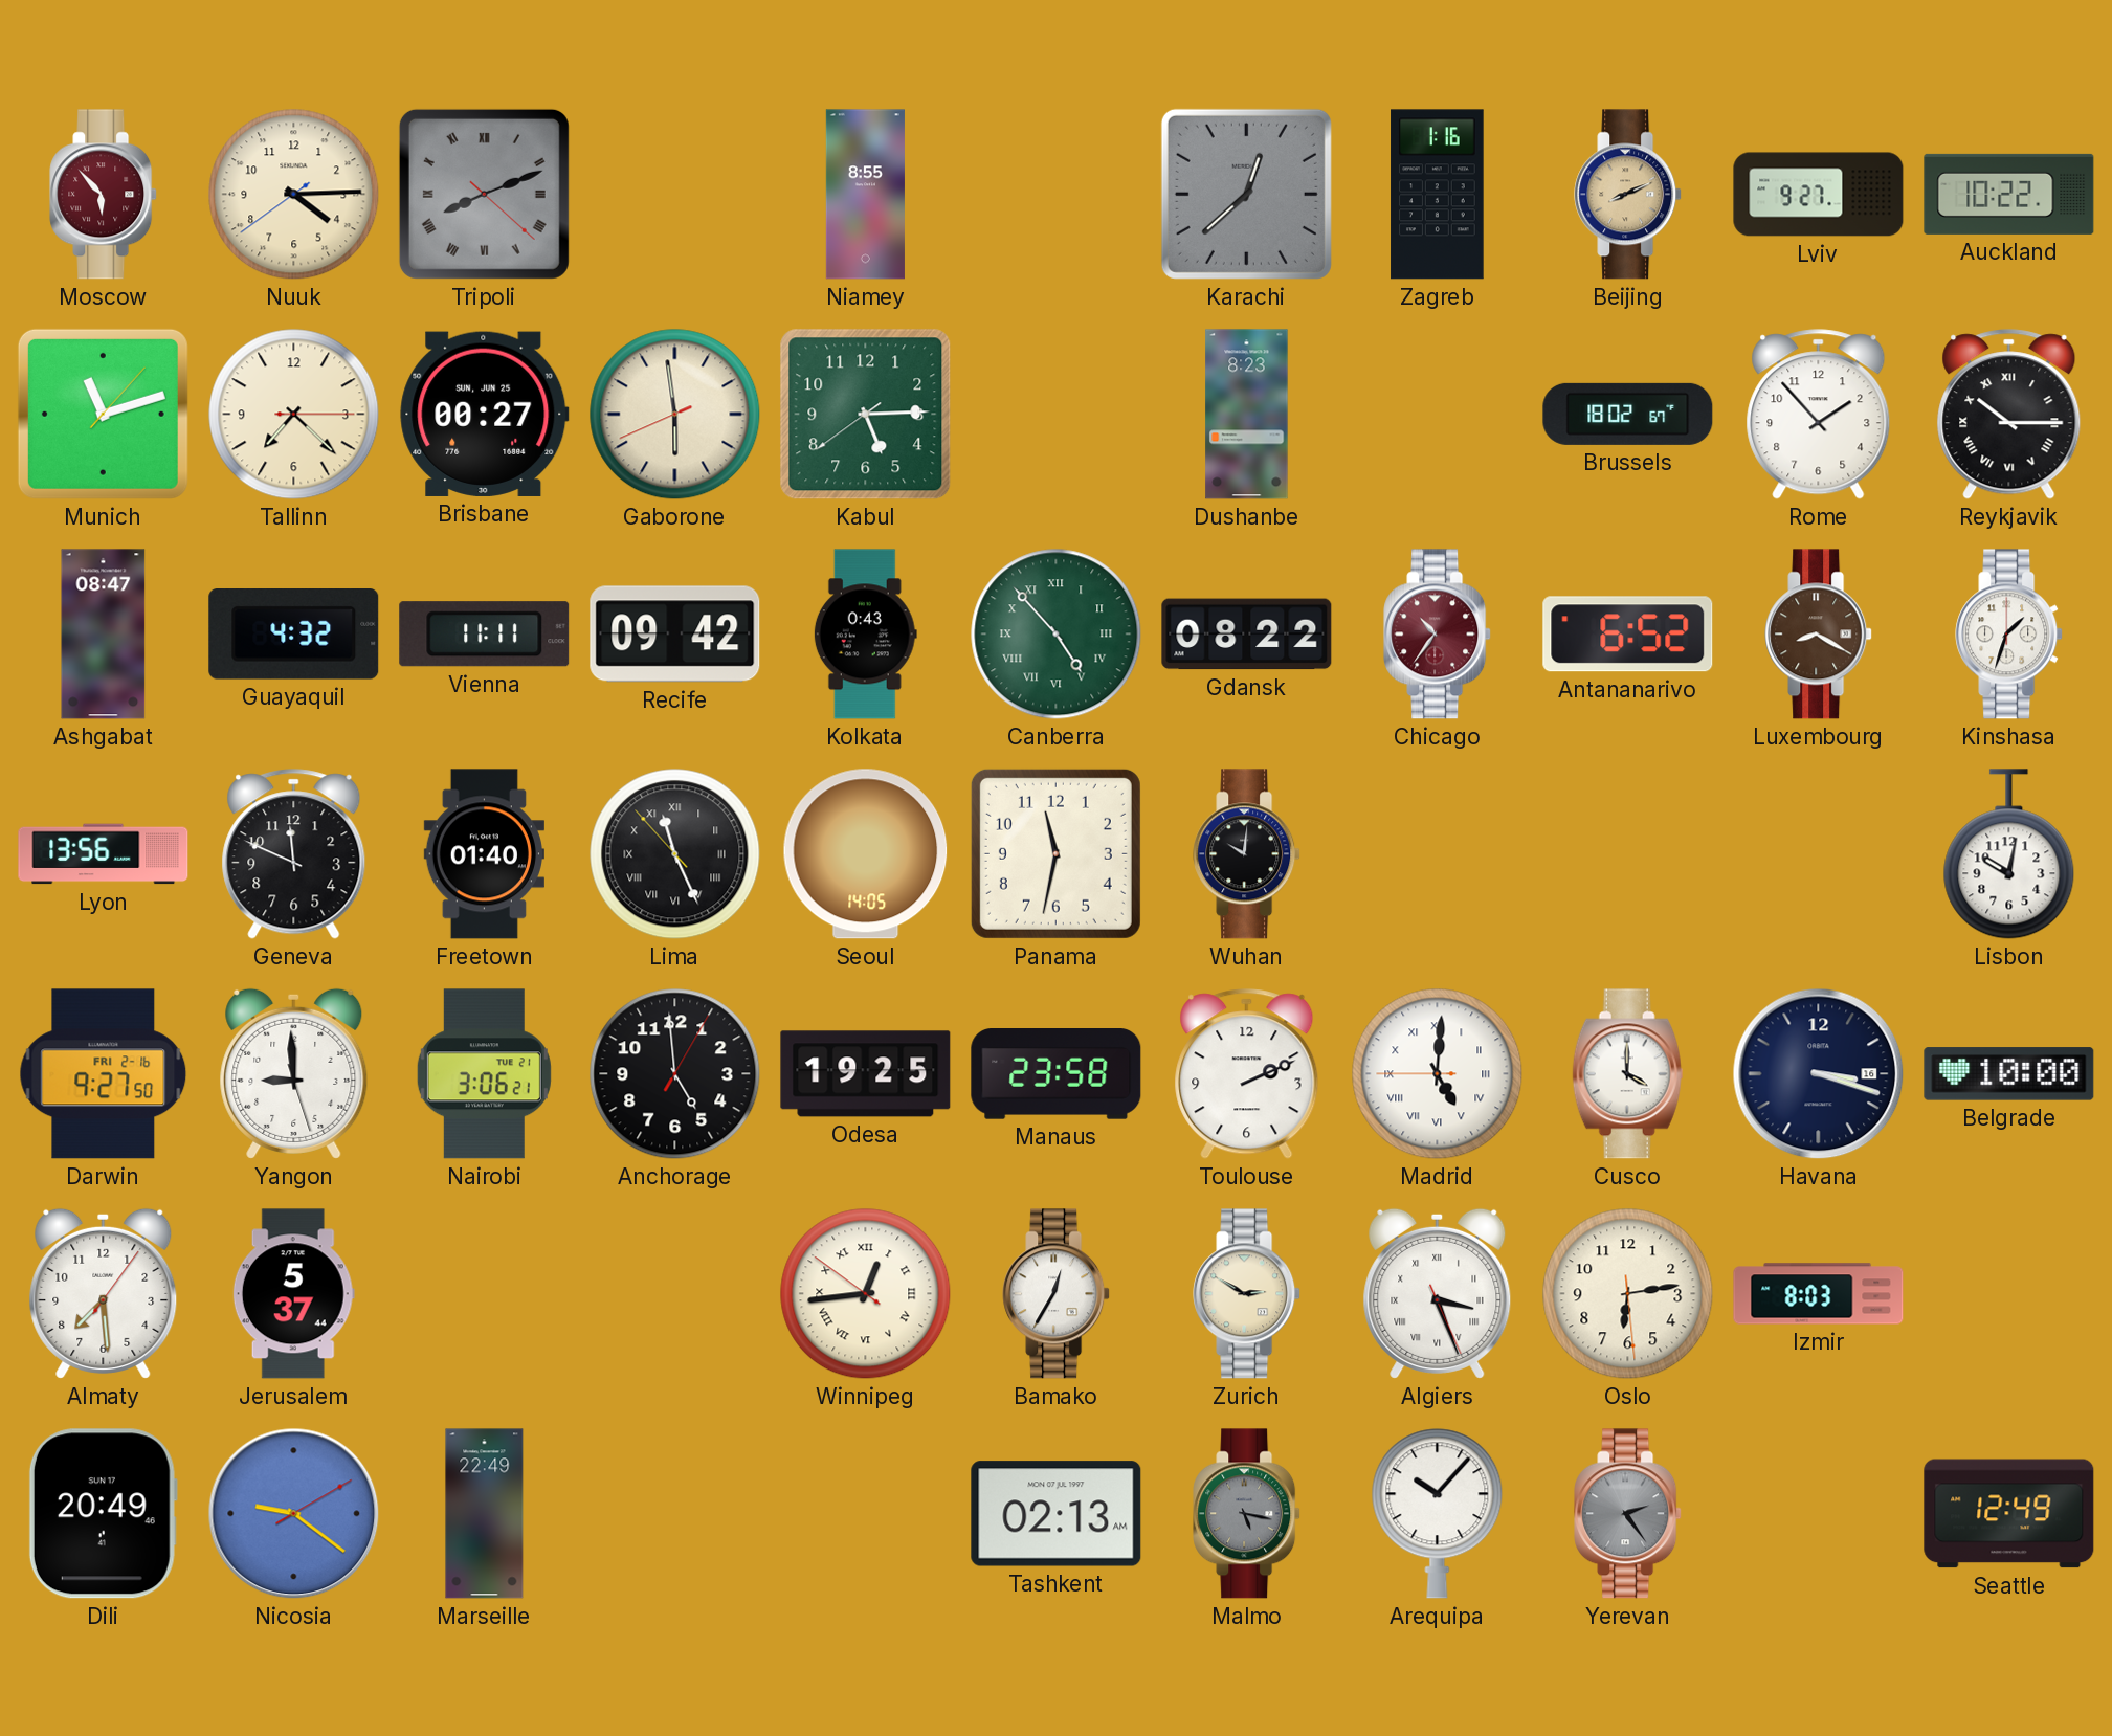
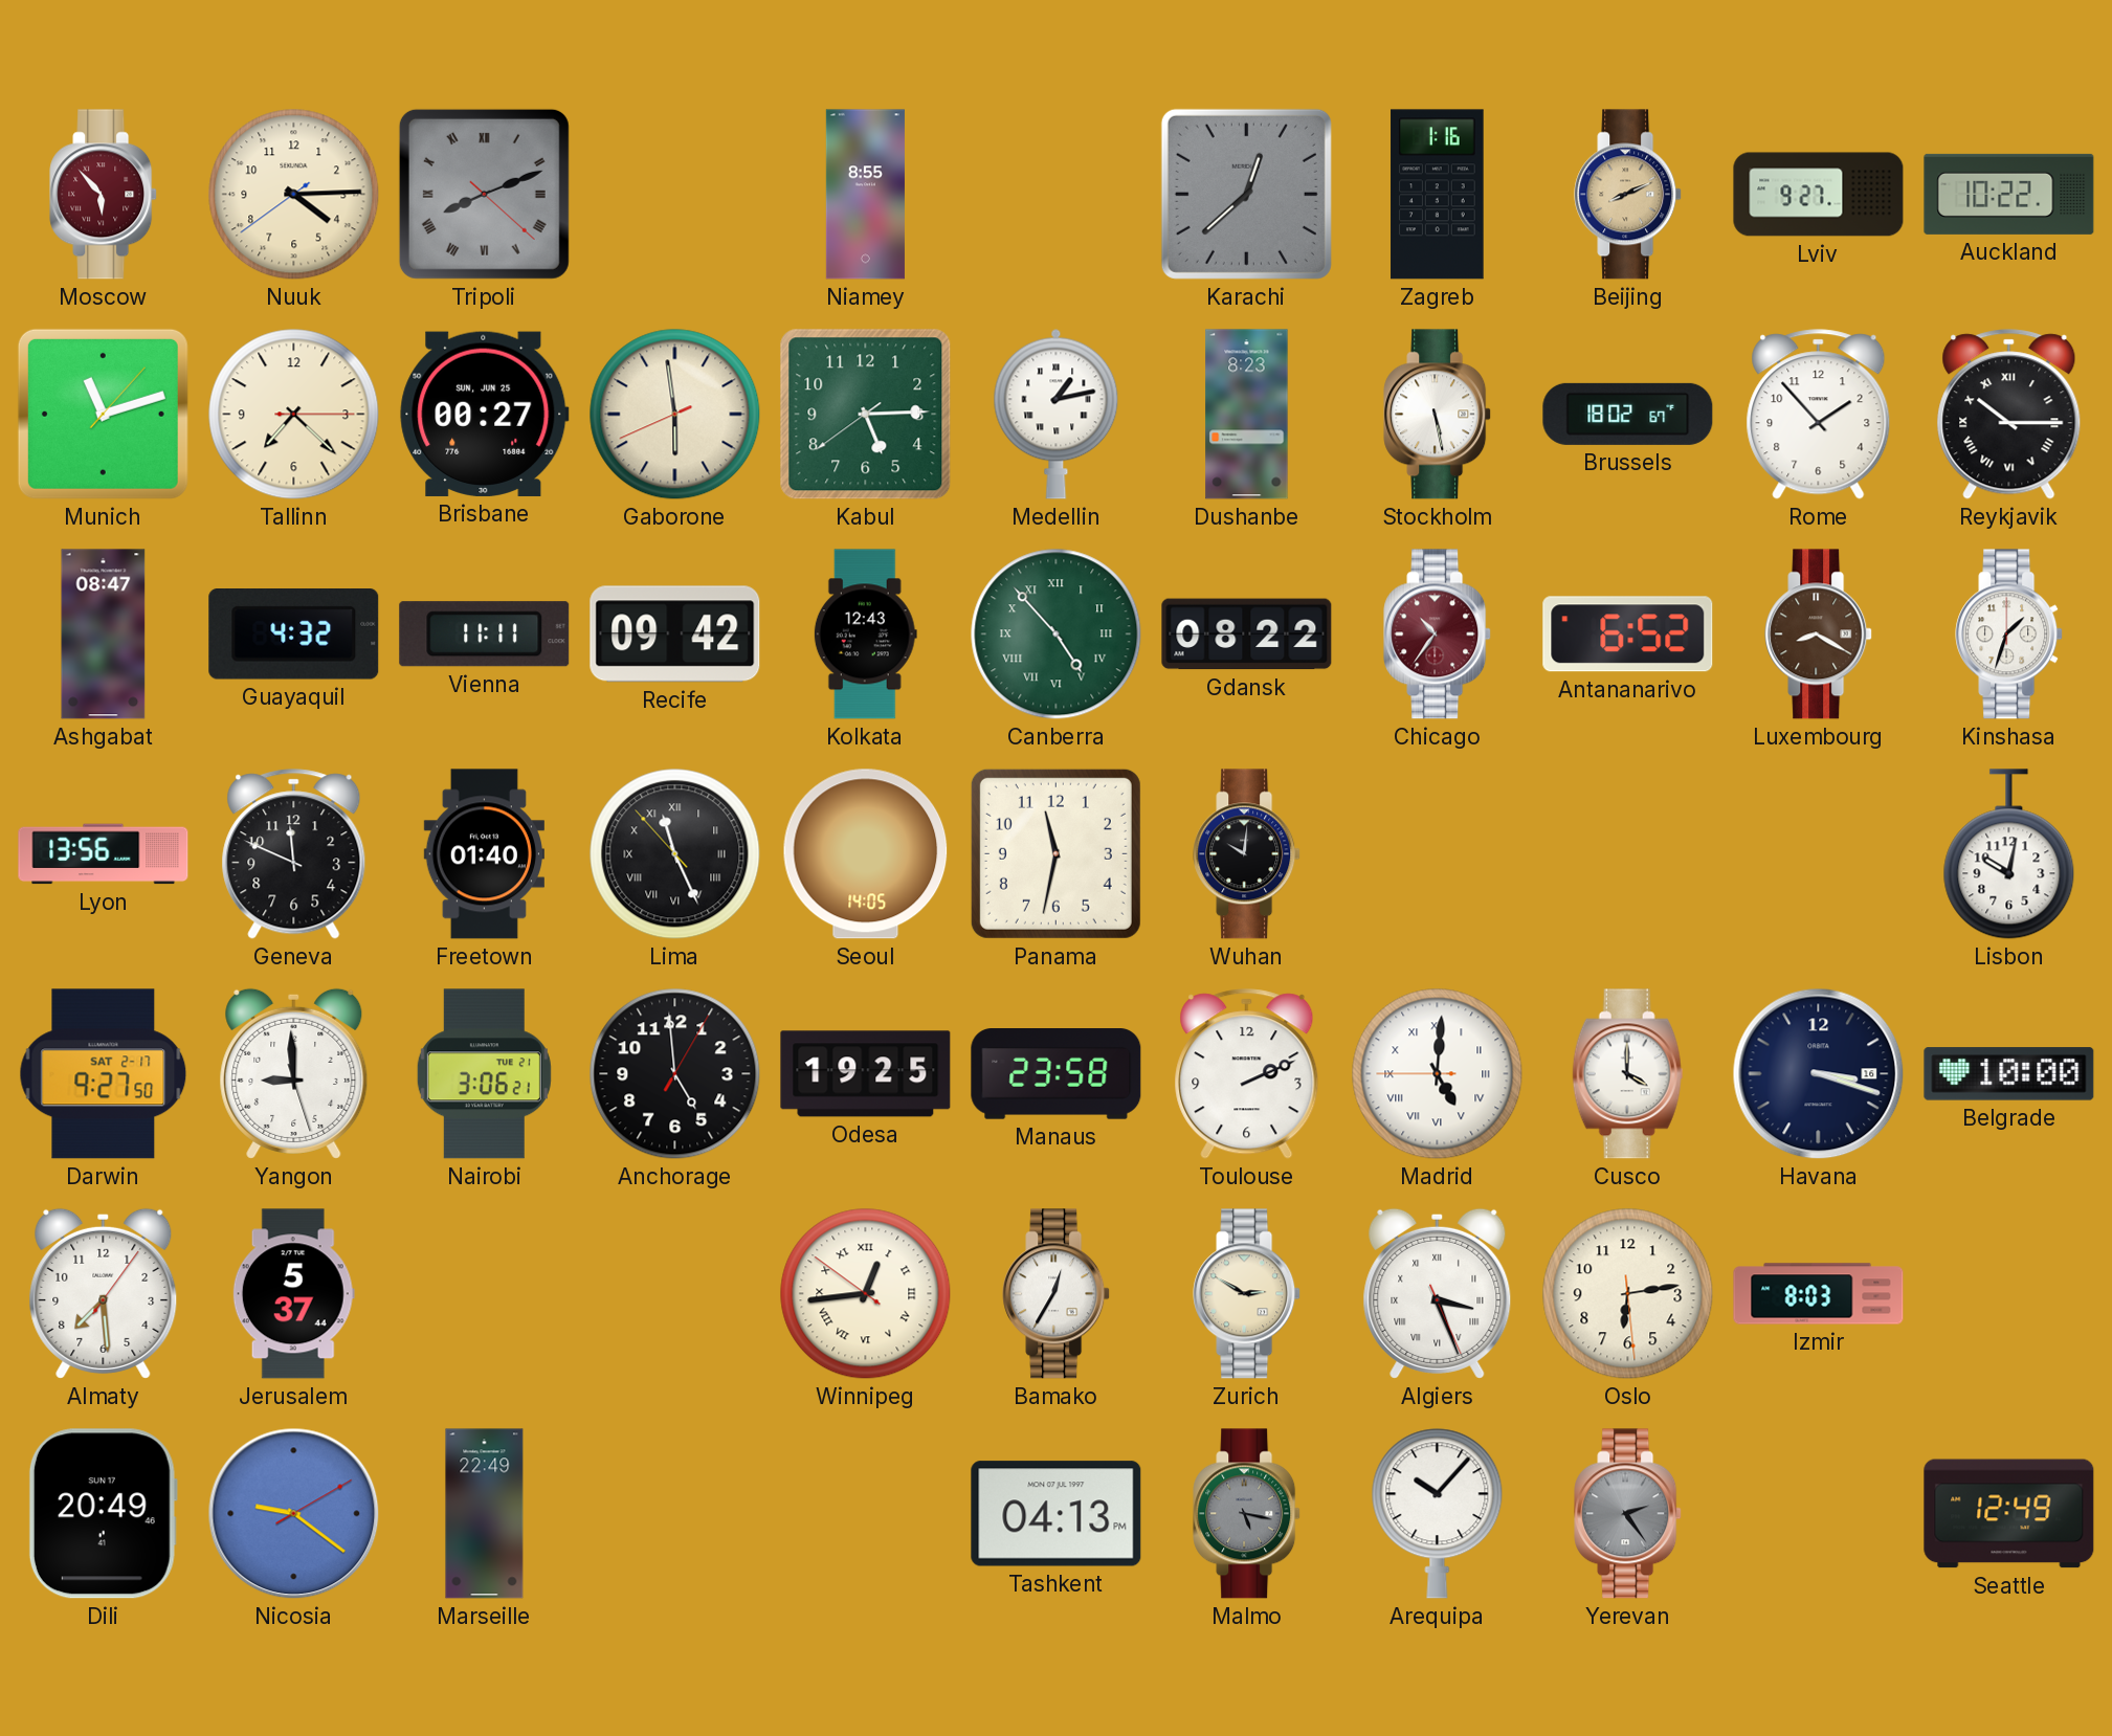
Medellin: none -> 1:13
Stockholm: none -> 5:28
Kolkata: 0:43 -> 12:43
Darwin date: FRI 2-16 -> SAT 2-17
Tashkent: 02:13 -> 04:13
